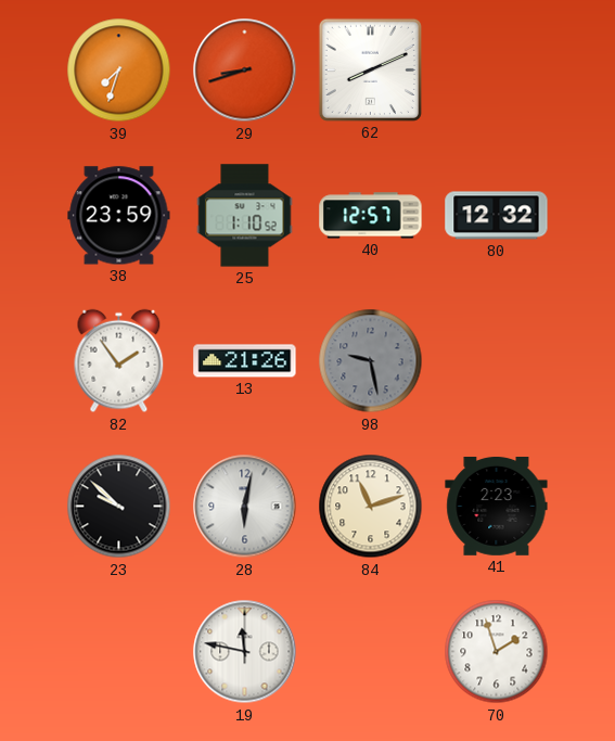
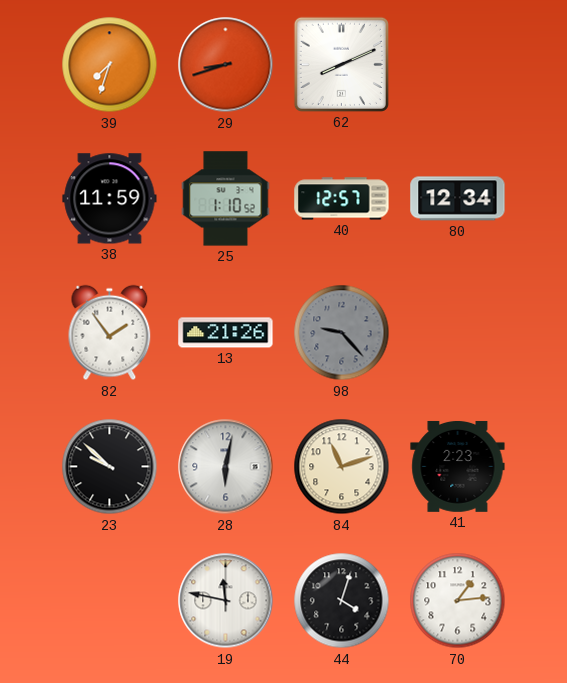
38: 23:59 -> 11:59
80: 12:32 -> 12:34
98: 9:28 -> 9:23
44: none -> 4:03
70: 1:57 -> 1:14
